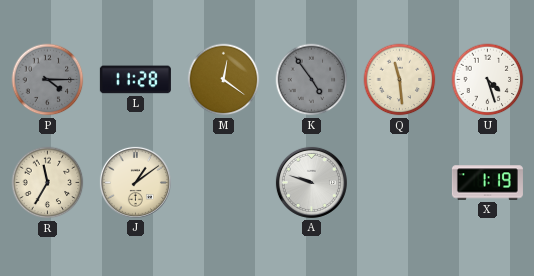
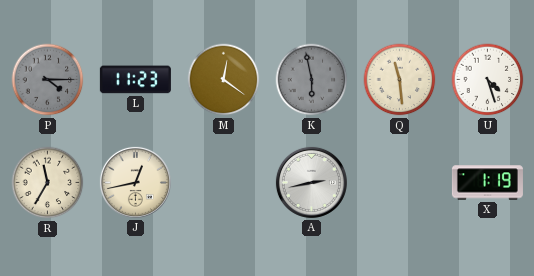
L: 11:28 -> 11:23
K: 4:54 -> 5:58
J: 1:09 -> 12:43
A: 9:48 -> 2:43
